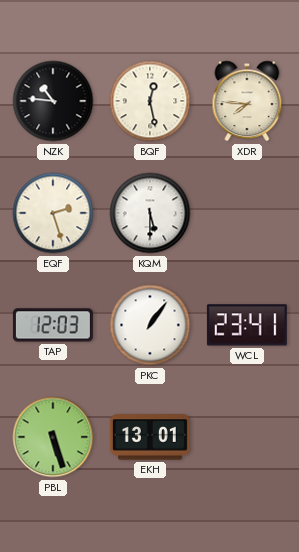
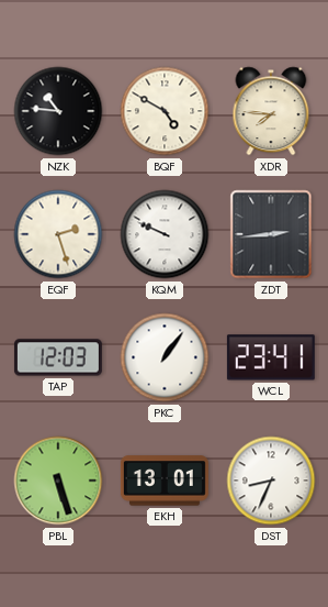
BQF: 12:28 -> 4:50
KQM: 5:30 -> 9:49
ZDT: none -> 2:44
DST: none -> 8:34
